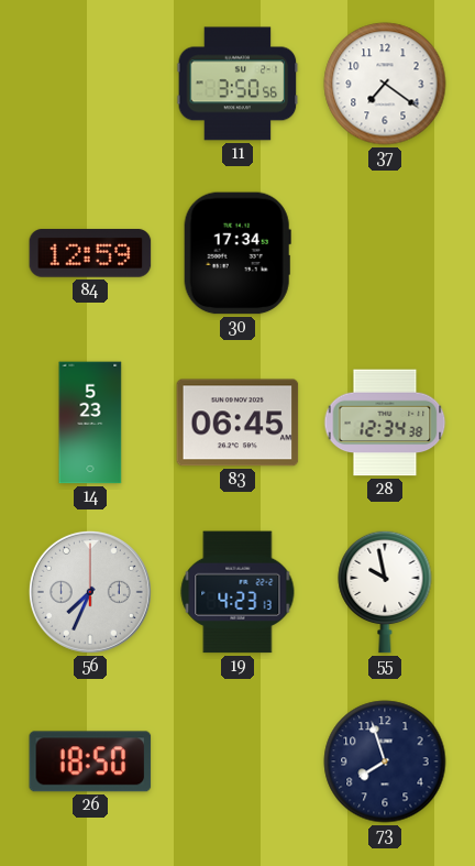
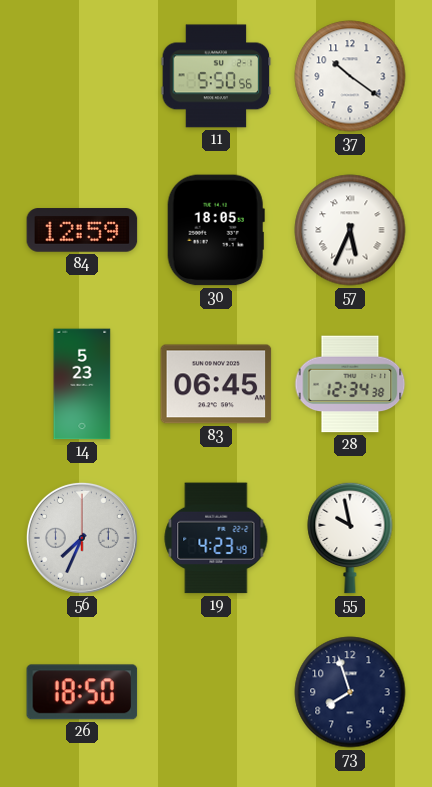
11: 3:50 -> 5:50
37: 7:21 -> 10:21
30: 17:34 -> 18:05
57: none -> 5:34
19: 4:23:13 -> 4:23:49
